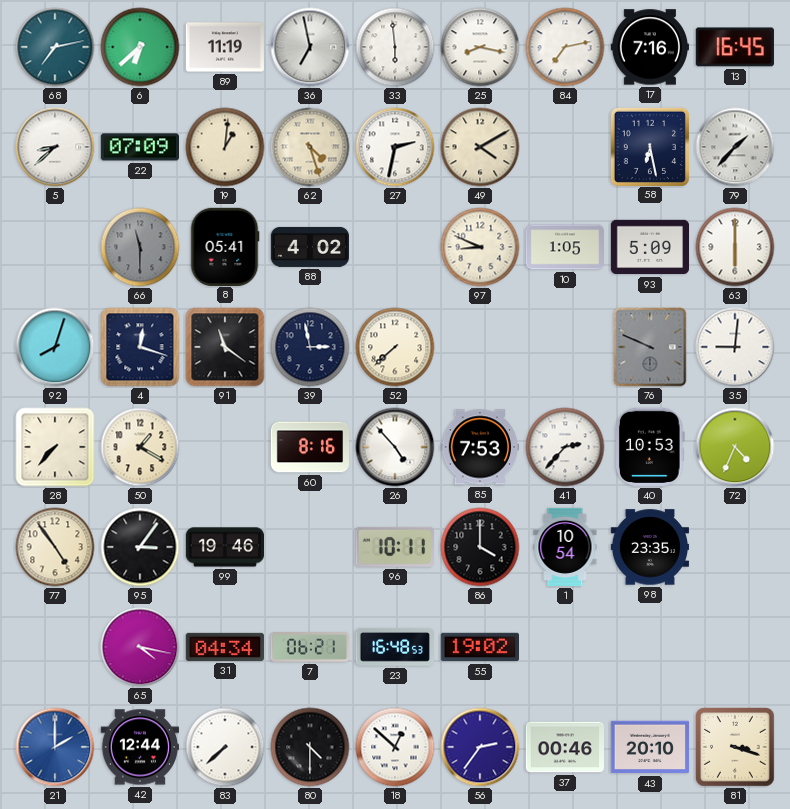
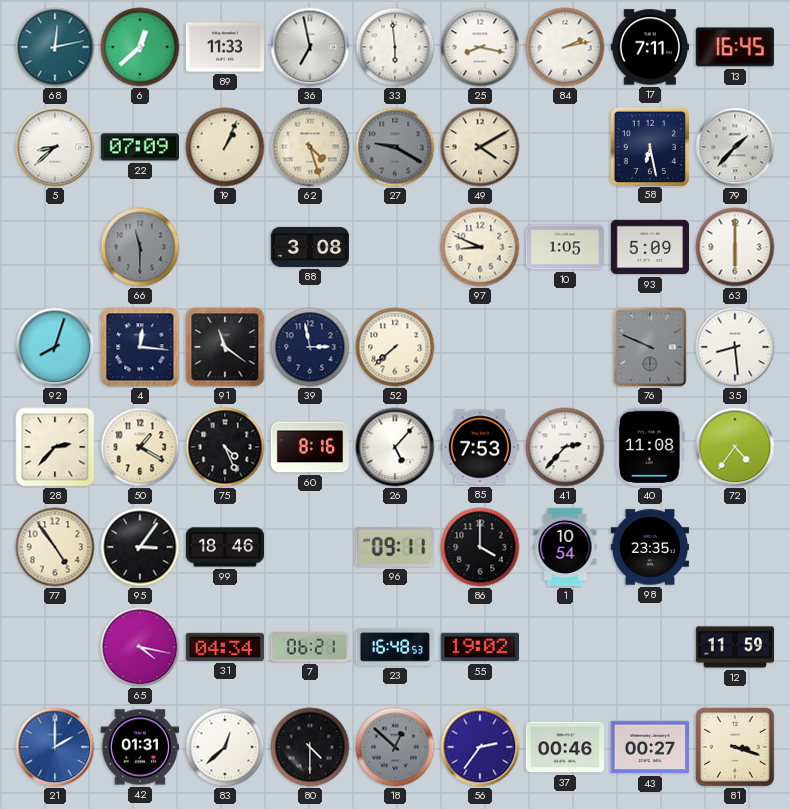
68: 7:13 -> 12:13
6: 6:38 -> 12:38
89: 11:19 -> 11:33
84: 7:13 -> 2:13
17: 7:16 -> 7:11
19: 1:01 -> 1:04
27: 2:32 -> 9:20
27 dial: white -> grey
8: 05:41 -> none
88: 4:02 -> 3:08
4: 12:18 -> 12:16
35: 9:01 -> 8:29
28: 7:37 -> 2:37
75: none -> 4:26
26: 4:53 -> 5:07
40: 10:53 -> 11:08
72: 4:34 -> 4:36
99: 19:46 -> 18:46
96: 10:11 -> 09:11
12: none -> 11:59
42: 12:44 -> 01:31
83: 7:38 -> 12:38
18 dial: white -> grey
43: 20:10 -> 00:27
